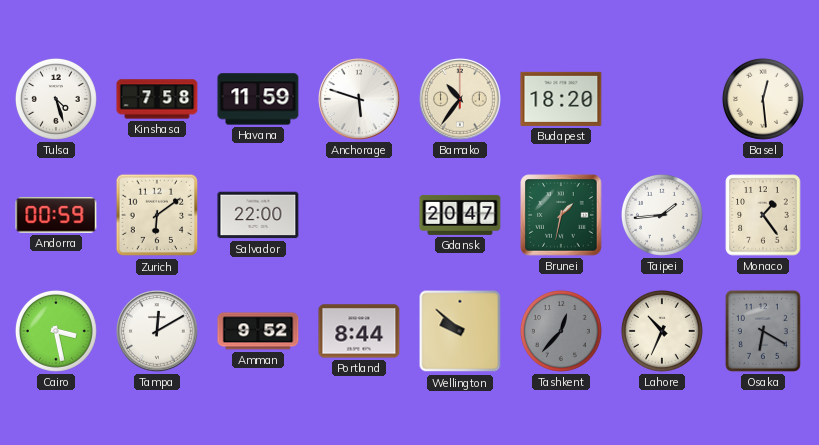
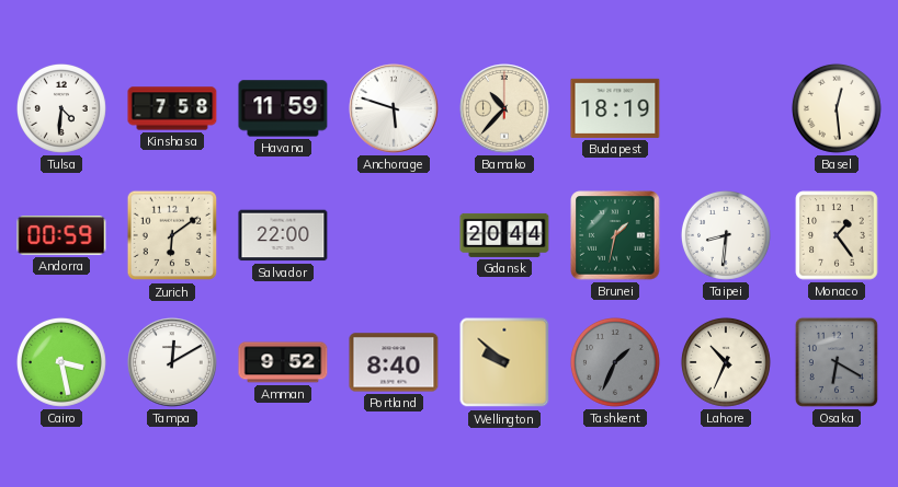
Tulsa: 4:27 -> 4:31
Bamako: 10:36 -> 10:37
Budapest: 18:20 -> 18:19
Gdansk: 20:47 -> 20:44
Taipei: 1:44 -> 8:31
Portland: 8:44 -> 8:40
Tashkent: 12:37 -> 1:34
